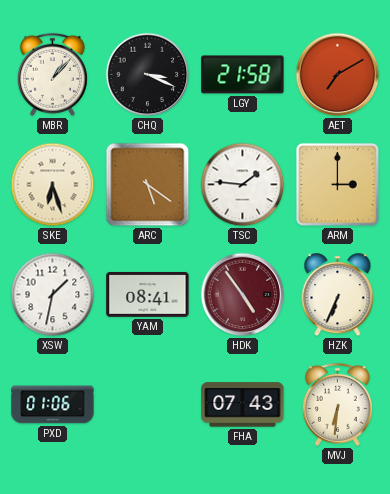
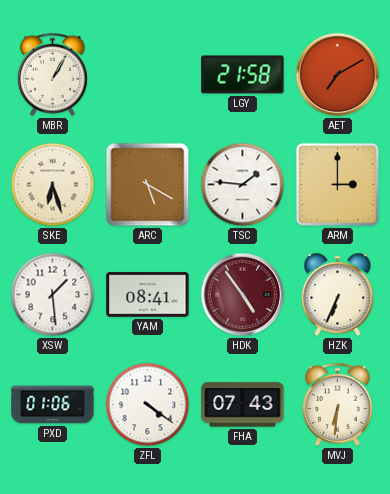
MBR: 1:07 -> 1:05
CHQ: 3:19 -> none
ARC: 5:21 -> 5:20
XSW: 1:32 -> 1:29
ZFL: none -> 4:21
